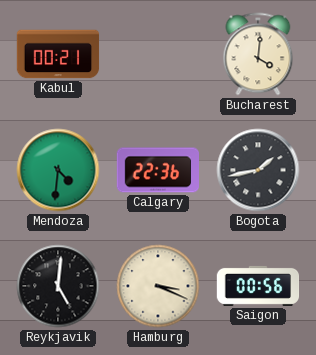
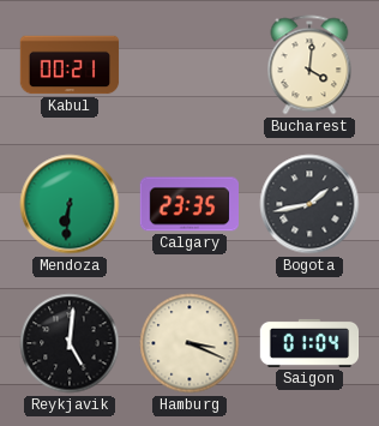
Mendoza: 4:31 -> 6:31
Calgary: 22:36 -> 23:35
Saigon: 00:56 -> 01:04
